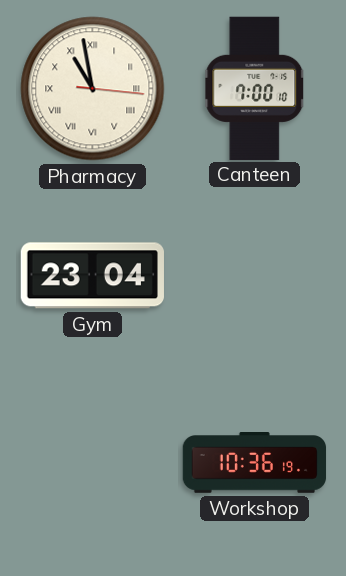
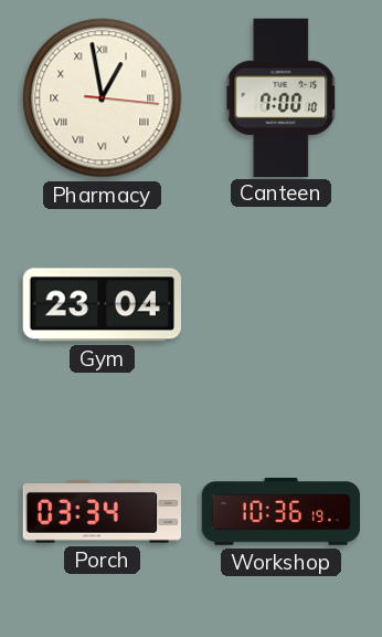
Pharmacy: 10:58 -> 12:58
Porch: none -> 03:34
